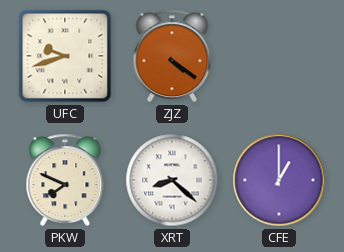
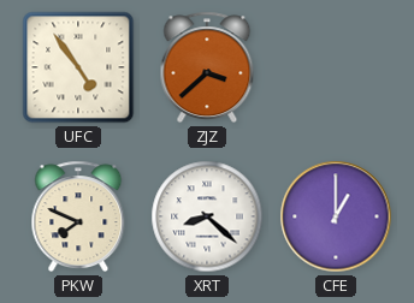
UFC: 9:42 -> 4:54
ZJZ: 4:21 -> 3:38
